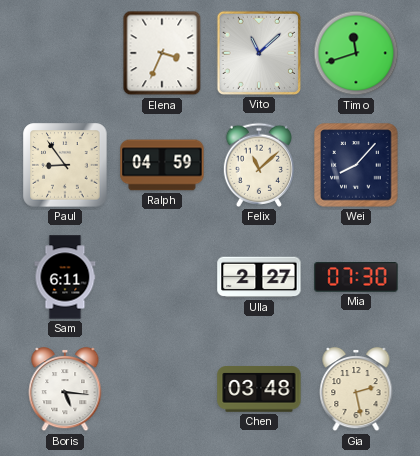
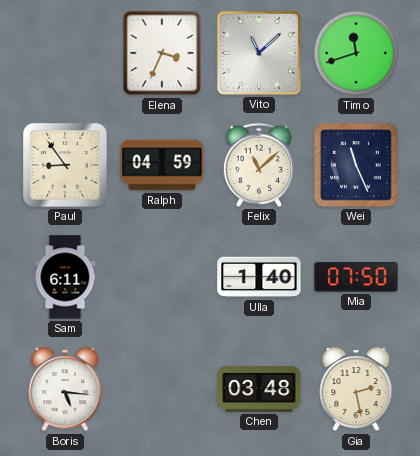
Wei: 8:07 -> 11:26
Ulla: 2:27 -> 1:40
Mia: 07:30 -> 07:50
